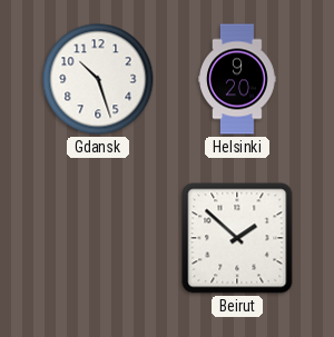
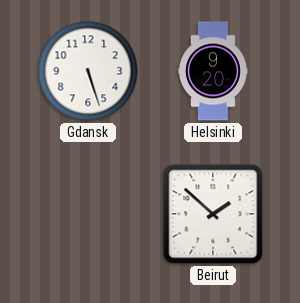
Gdansk: 10:27 -> 5:27
